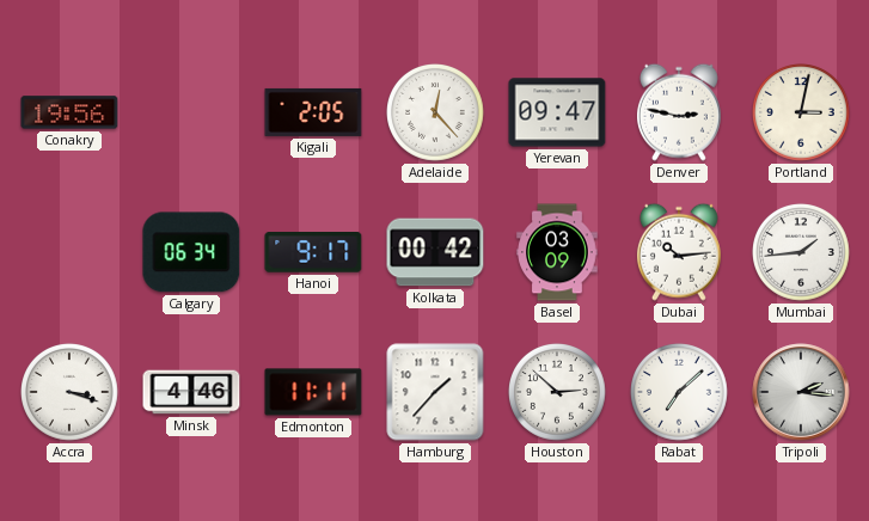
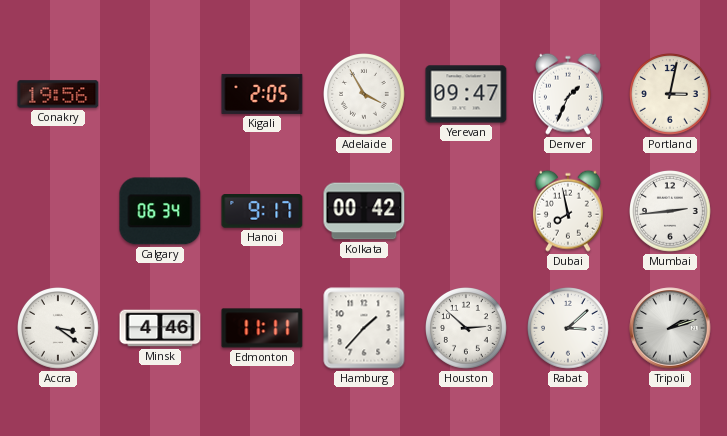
Adelaide: 12:23 -> 3:55
Denver: 2:47 -> 1:34
Basel: 03:09 -> none
Dubai: 10:14 -> 7:58
Mumbai: 1:44 -> 2:44
Accra: 3:18 -> 3:21
Rabat: 7:08 -> 3:08
Tripoli: 2:16 -> 2:12
